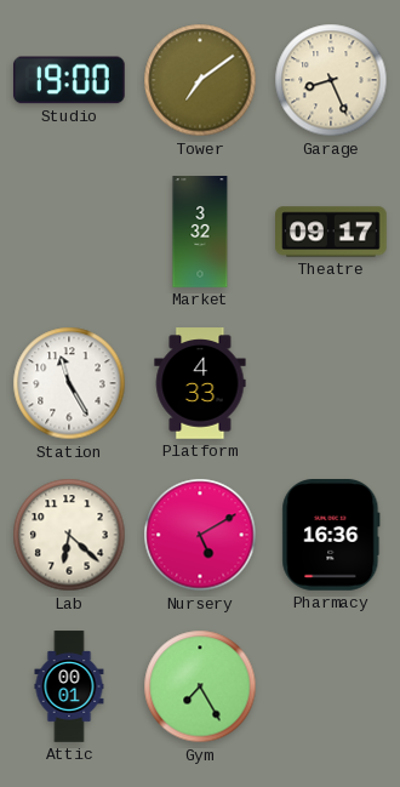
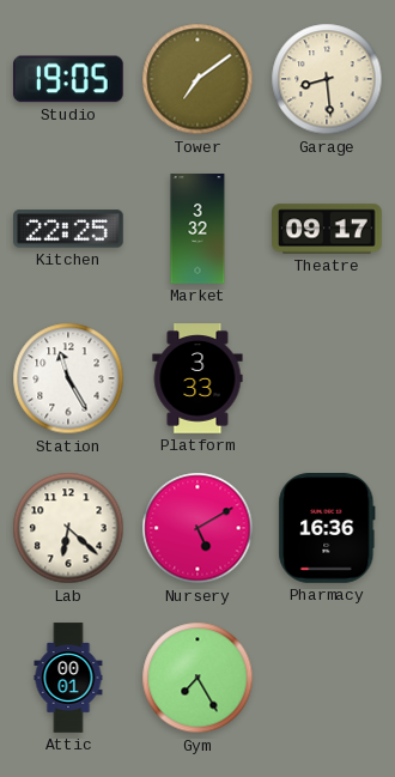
Studio: 19:00 -> 19:05
Garage: 8:26 -> 8:29
Kitchen: none -> 22:25
Platform: 4:33 -> 3:33
